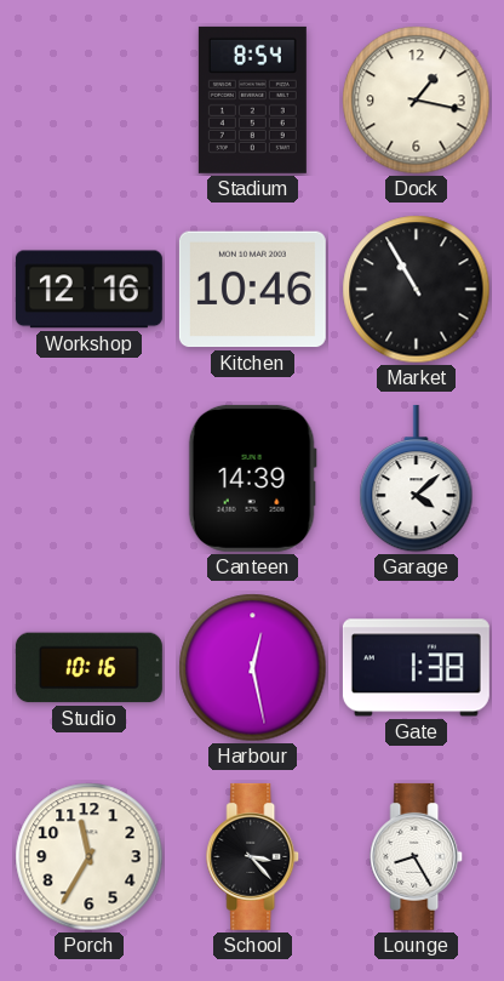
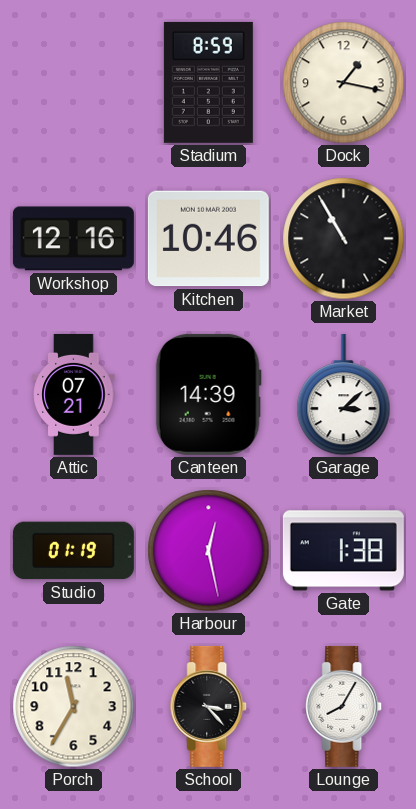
Stadium: 8:54 -> 8:59
Attic: none -> 07:21
Garage: 4:08 -> 3:08
Studio: 10:16 -> 01:19
Lounge: 8:25 -> 8:05
